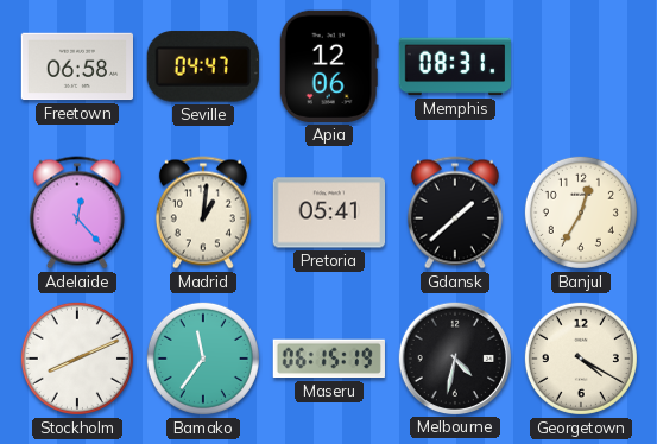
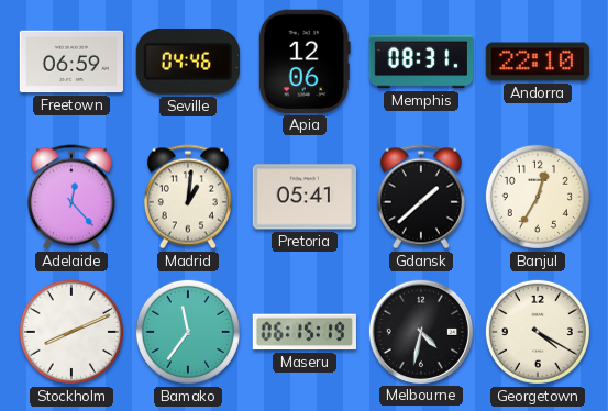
Freetown: 06:58 -> 06:59
Seville: 04:47 -> 04:46
Andorra: none -> 22:10
